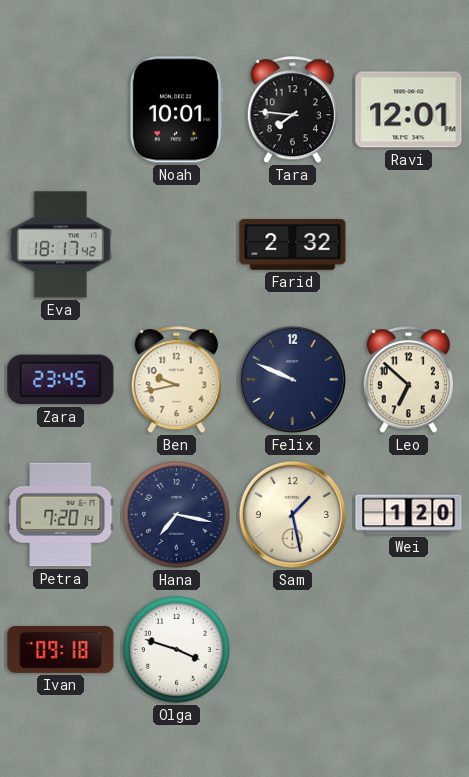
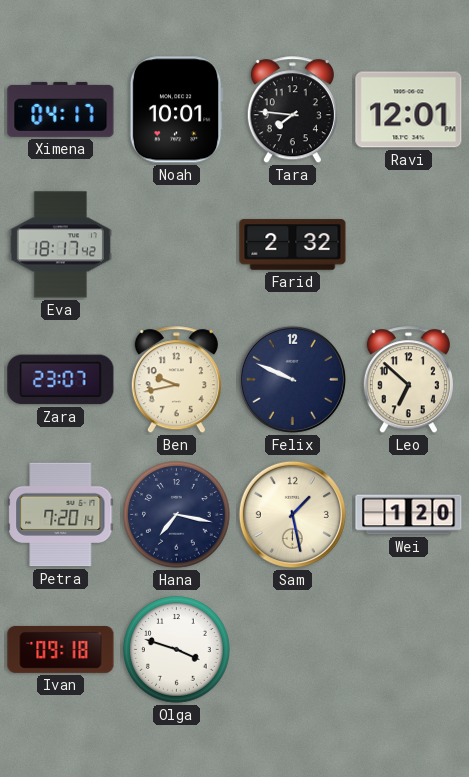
Ximena: none -> 04:17
Zara: 23:45 -> 23:07
